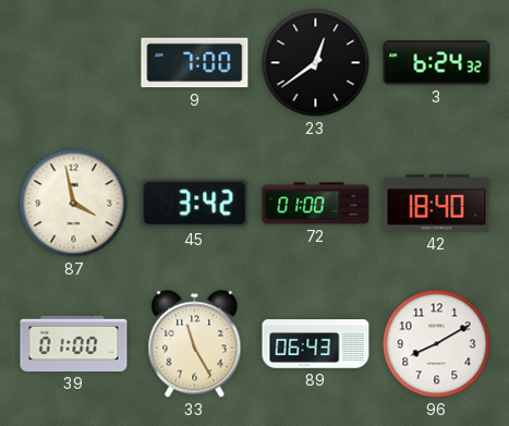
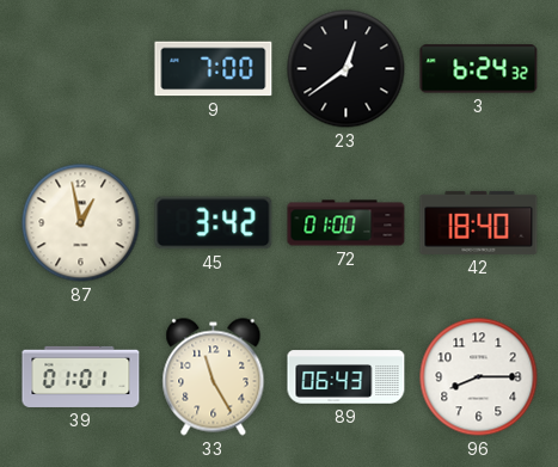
87: 3:58 -> 12:58
39: 01:00 -> 01:01
96: 8:10 -> 8:15
